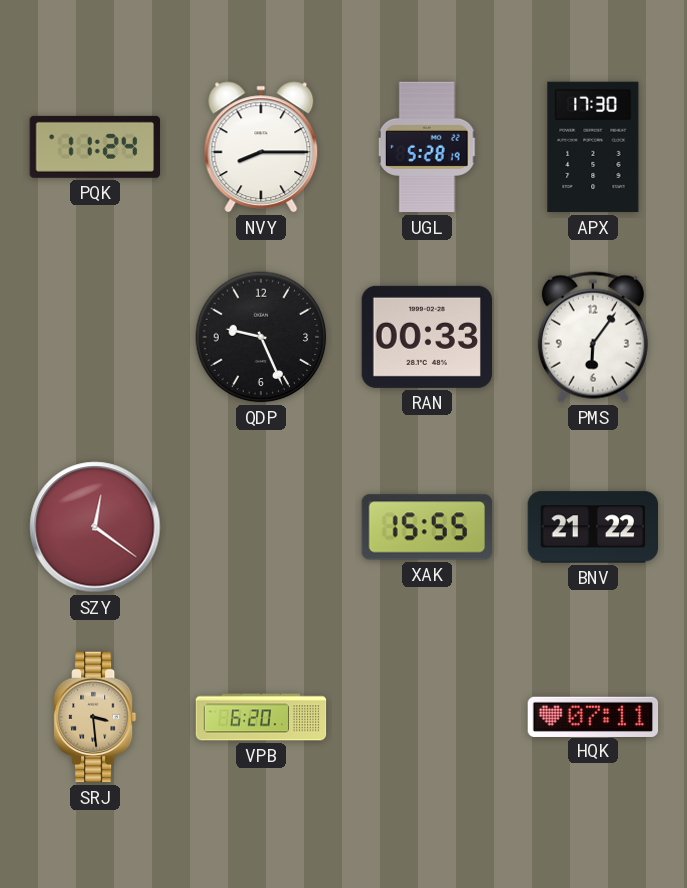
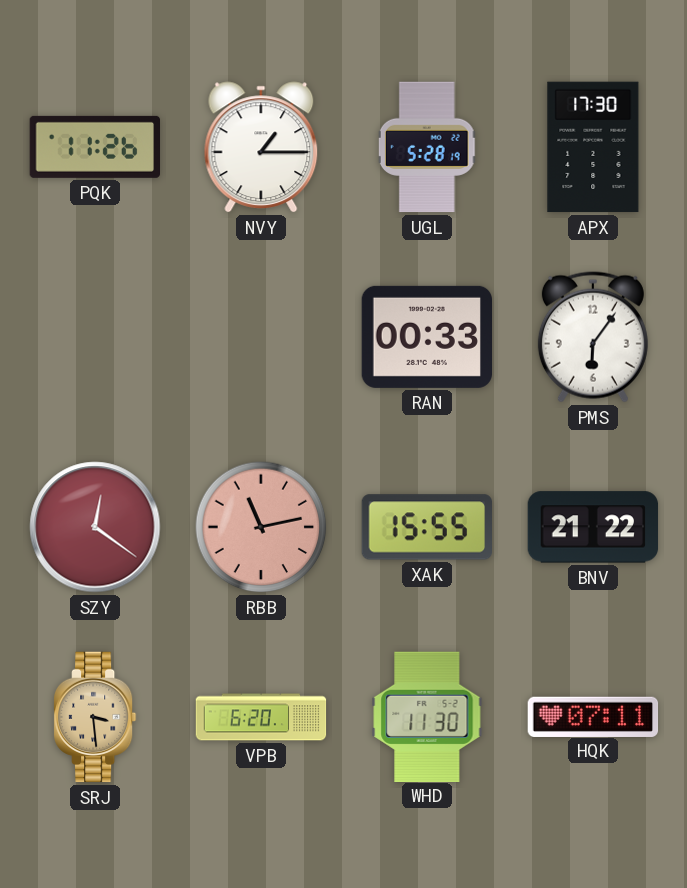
PQK: 11:24 -> 11:26
NVY: 8:15 -> 1:15
QDP: 9:26 -> none
RBB: none -> 11:13
WHD: none -> 11:30
